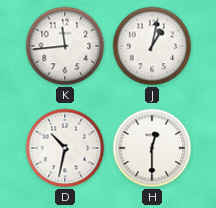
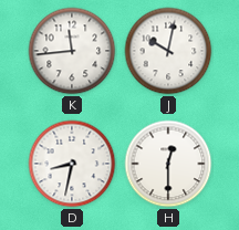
J: 1:02 -> 10:02
D: 10:32 -> 8:32
